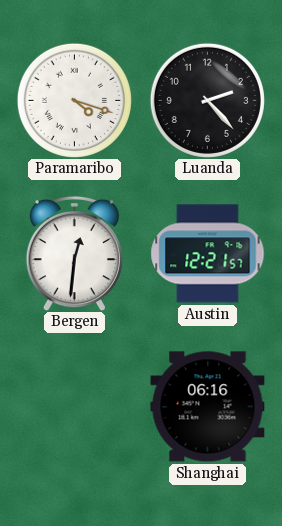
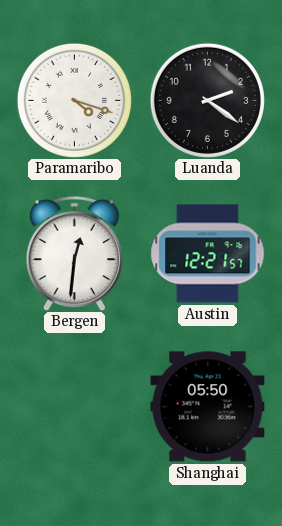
Luanda: 2:23 -> 2:21
Shanghai: 06:16 -> 05:50
